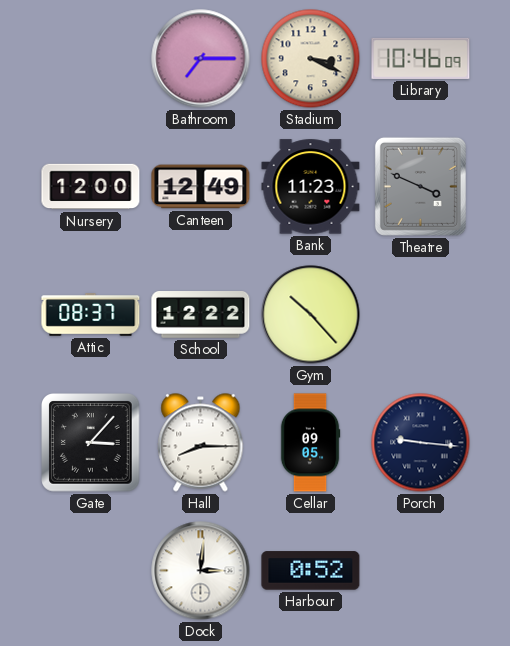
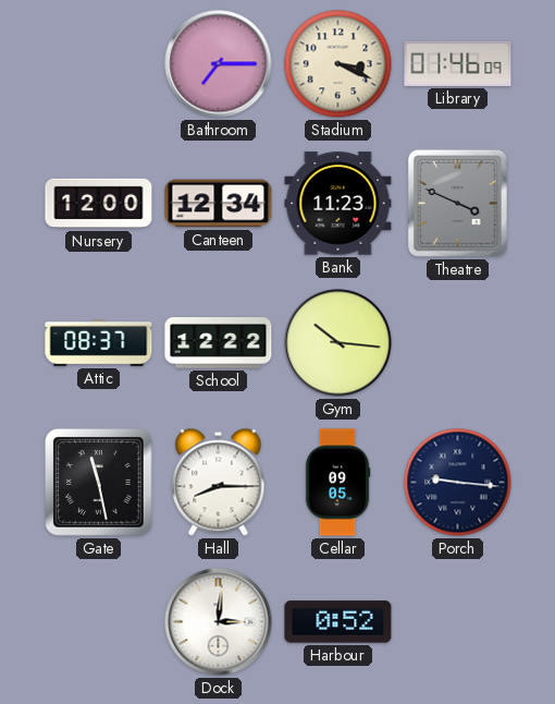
Library: 10:46 -> 01:46
Canteen: 12:49 -> 12:34
Gym: 10:23 -> 10:16
Gate: 3:07 -> 11:28
